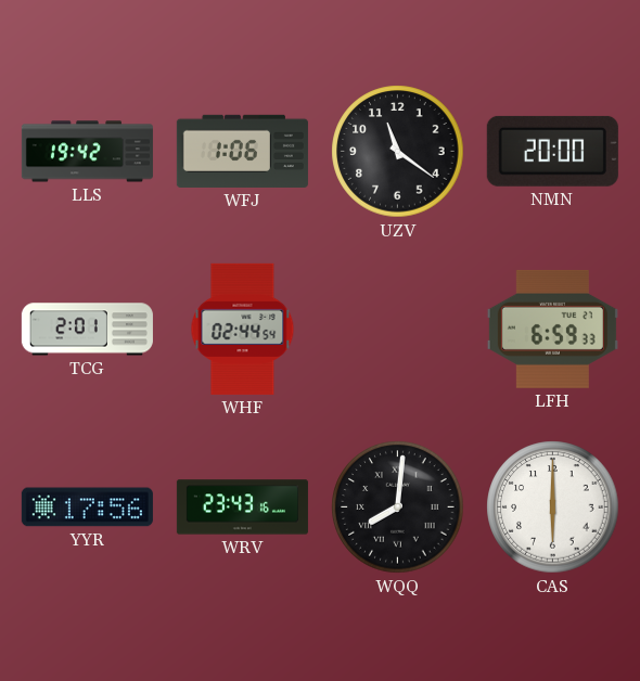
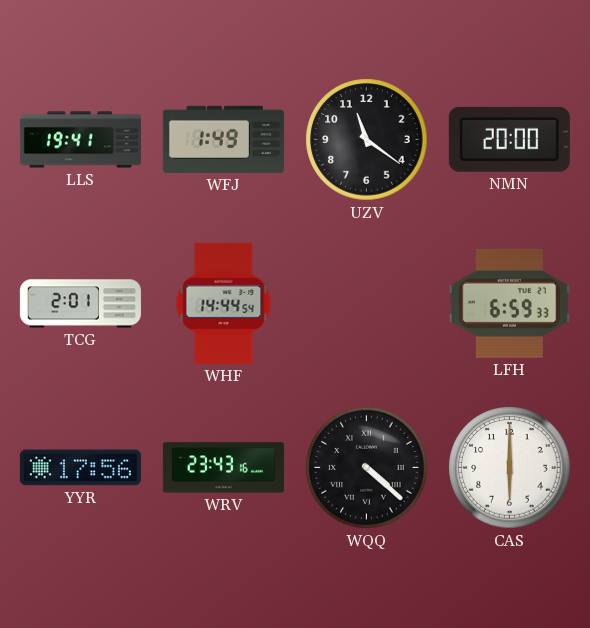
LLS: 19:42 -> 19:41
WFJ: 1:06 -> 1:49
WHF: 02:44 -> 14:44
WQQ: 8:01 -> 4:22
